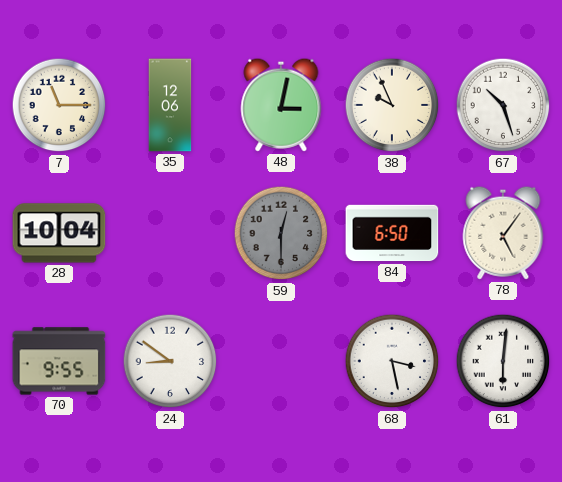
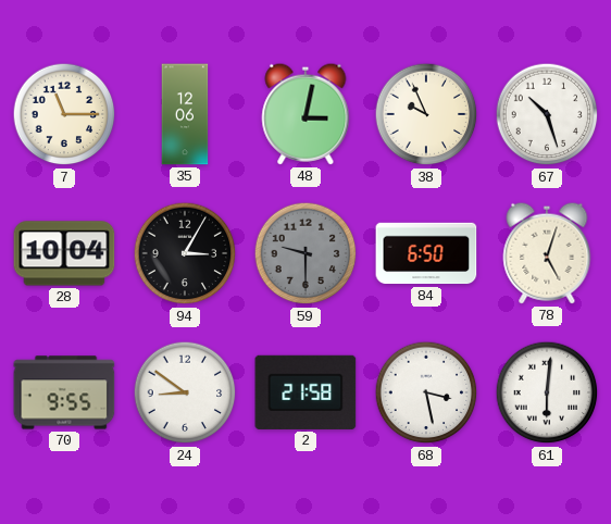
94: none -> 3:05
59: 12:30 -> 9:30
78: 5:06 -> 5:03
2: none -> 21:58
